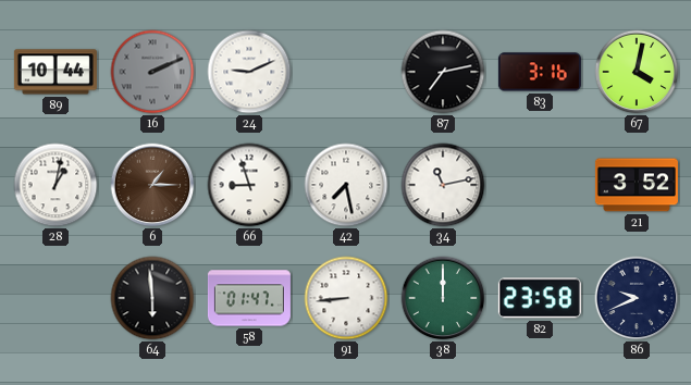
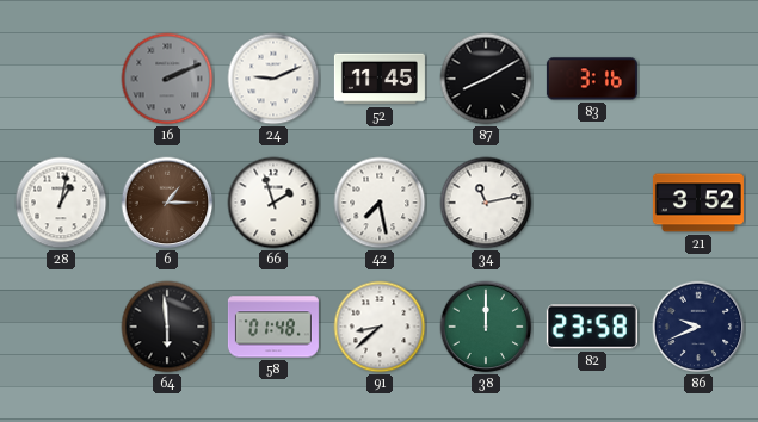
89: 10:44 -> none
52: none -> 11:45
87: 7:13 -> 8:10
67: 4:02 -> none
66: 8:57 -> 1:57
58: 01:47 -> 01:48
91: 8:44 -> 8:38
